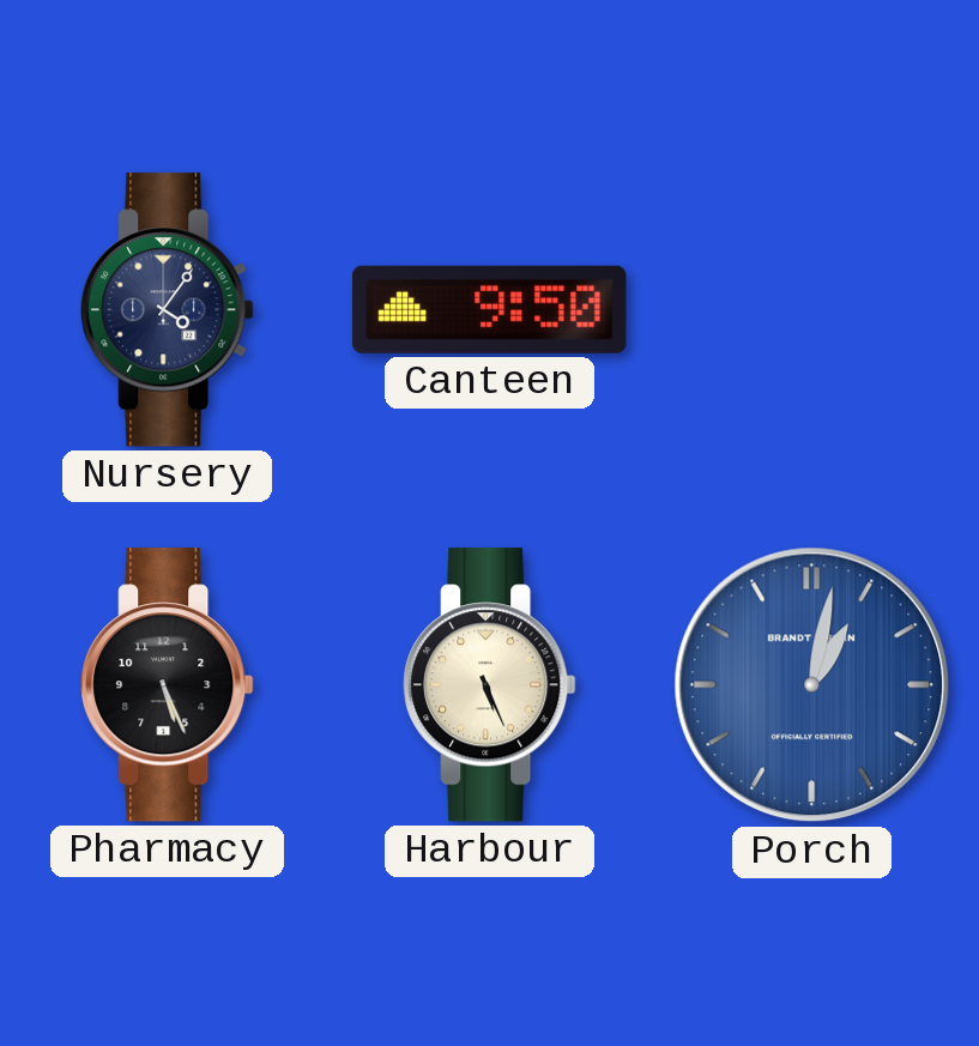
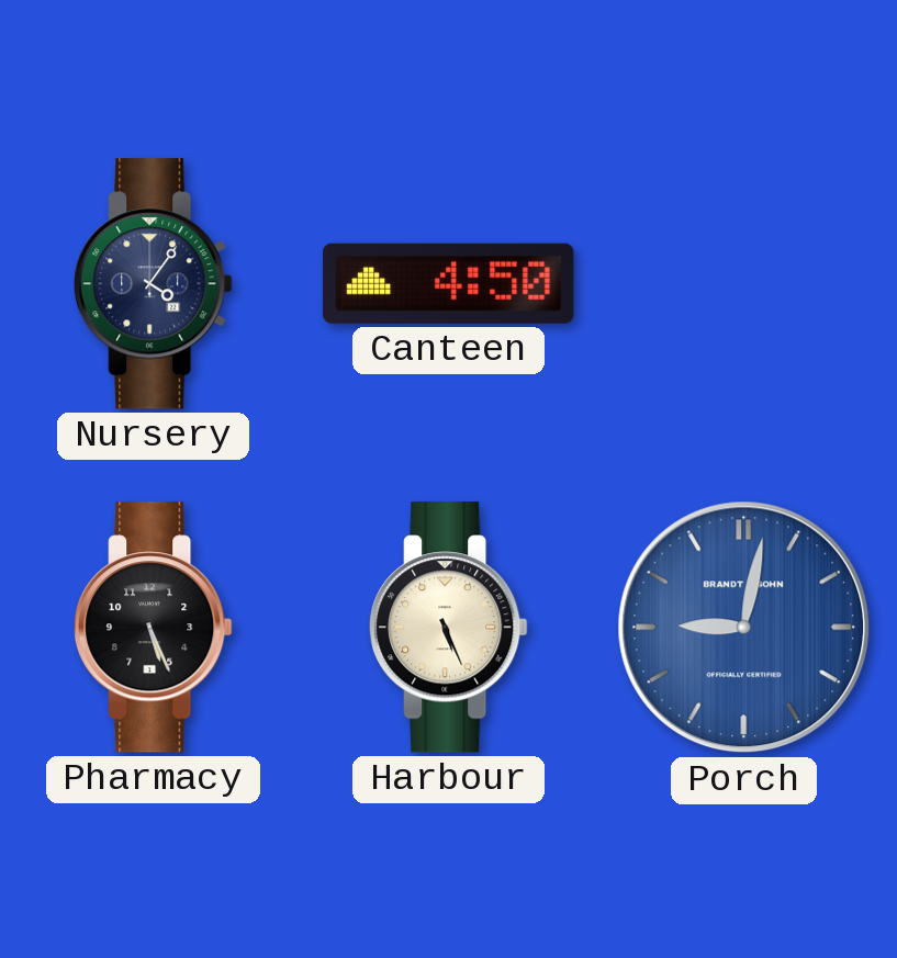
Canteen: 9:50 -> 4:50
Porch: 1:02 -> 9:02
